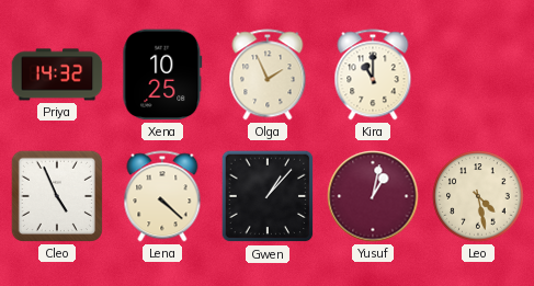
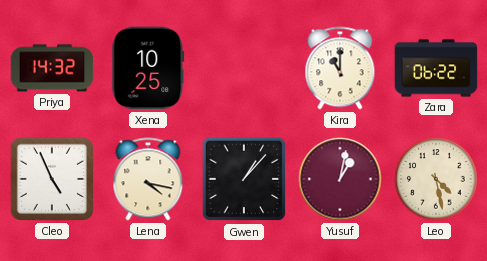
Olga: 1:56 -> none
Zara: none -> 06:22
Lena: 4:22 -> 4:17
